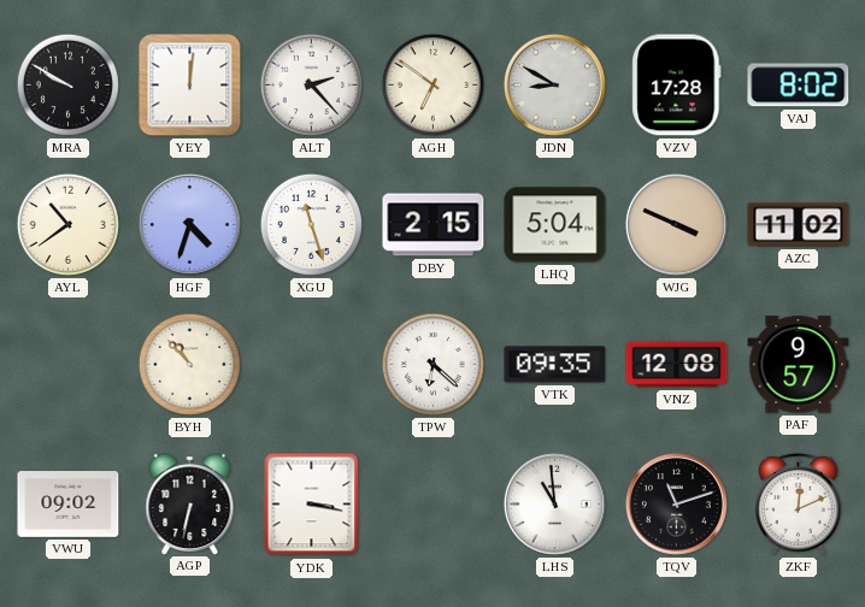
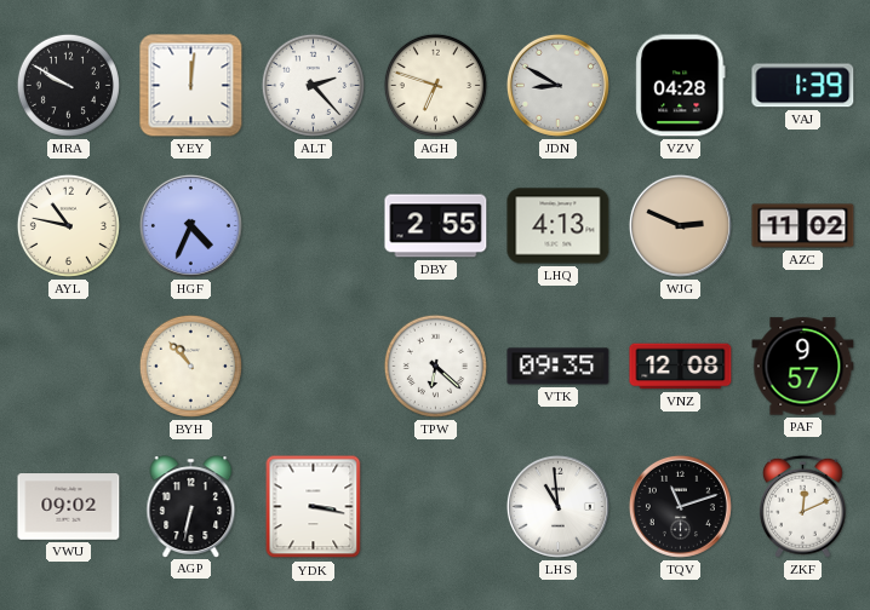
AGH: 6:51 -> 6:48
VZV: 17:28 -> 04:28
VAJ: 8:02 -> 1:39
AYL: 10:39 -> 10:47
HGF: 4:33 -> 4:34
XGU: 11:27 -> none
DBY: 2:15 -> 2:55
LHQ: 5:04 -> 4:13
WJG: 3:49 -> 2:49
